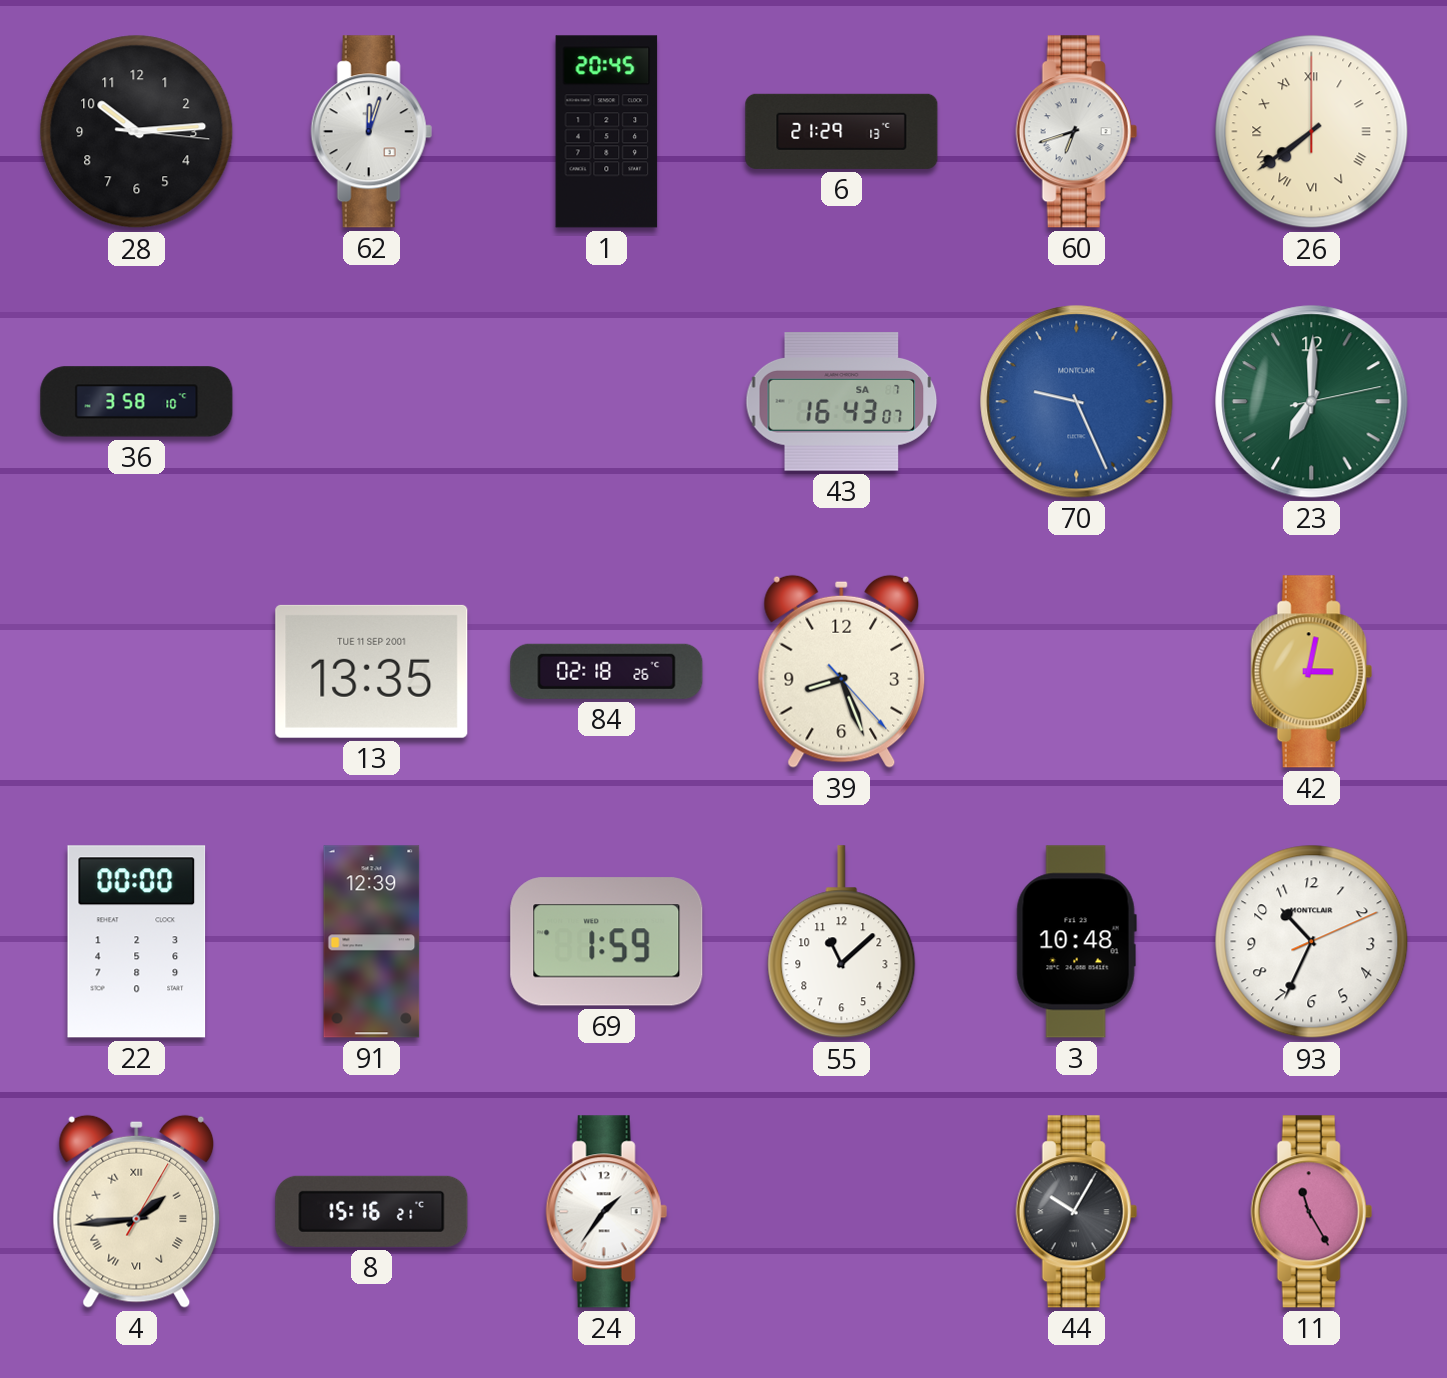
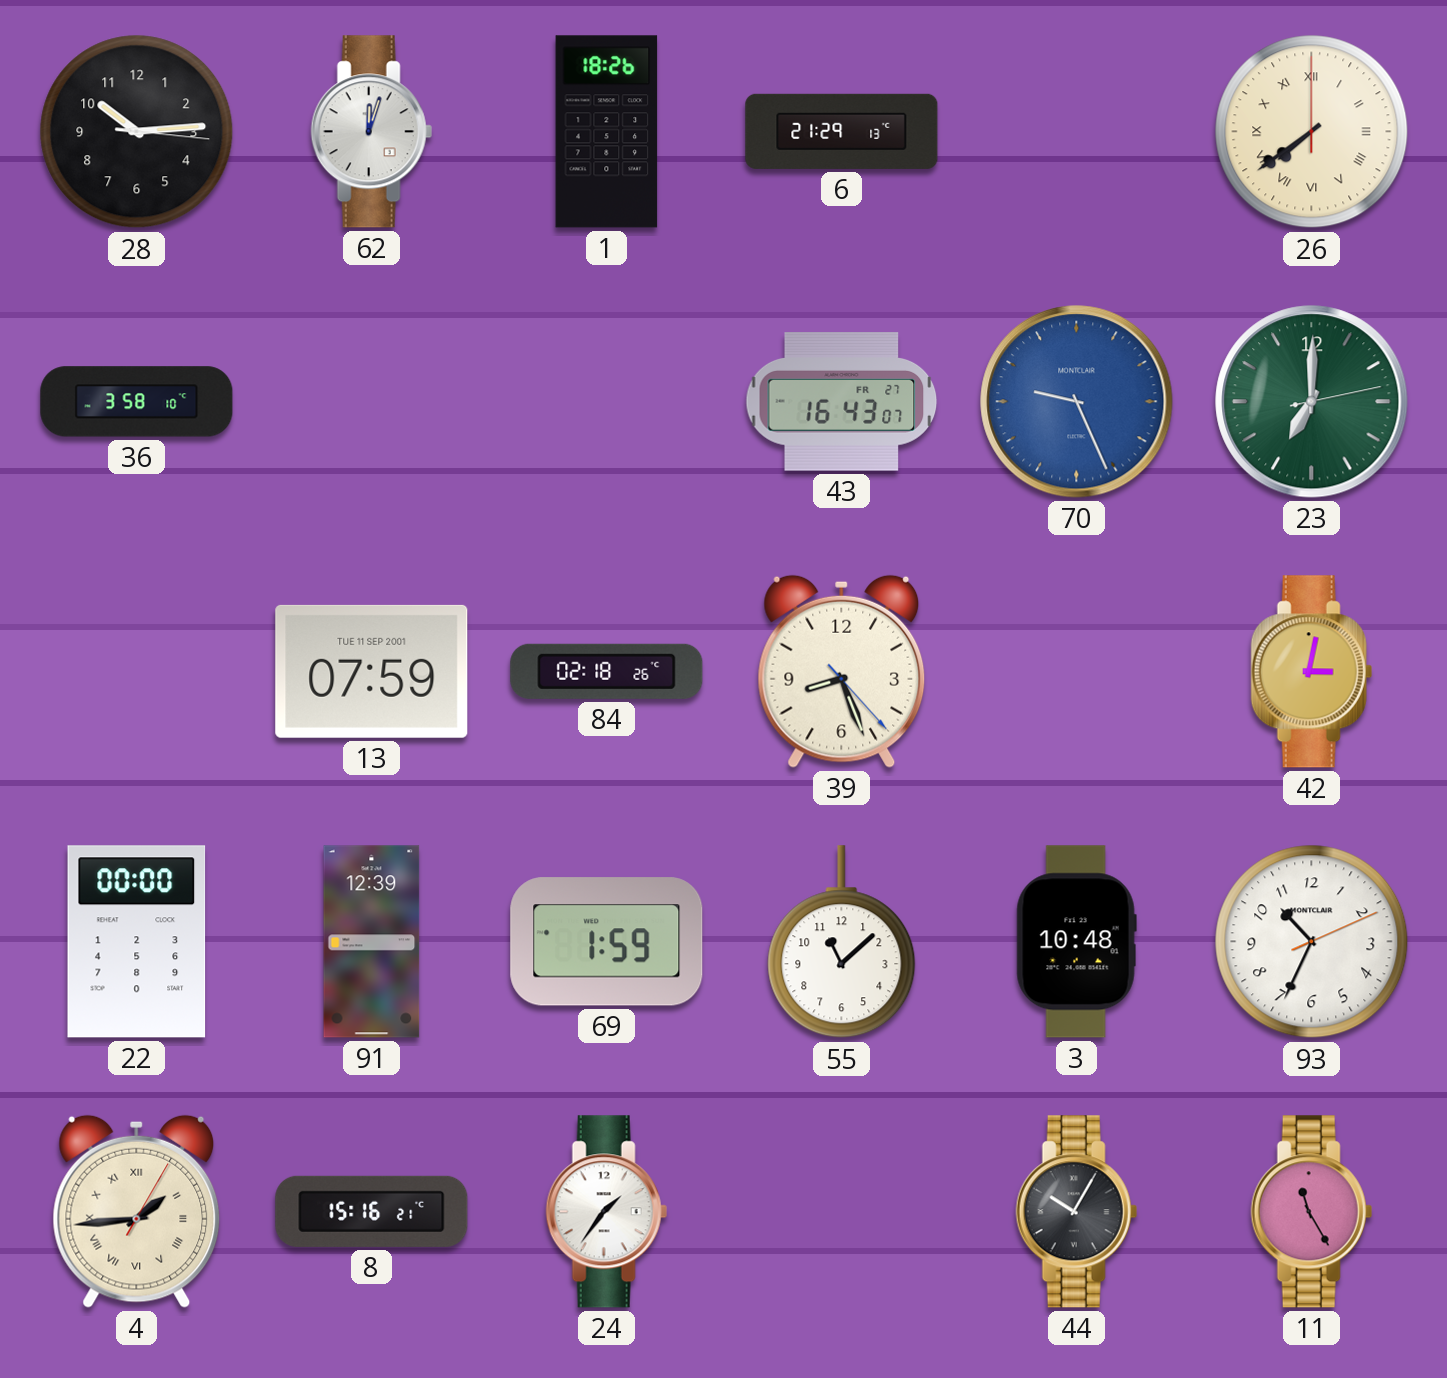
1: 20:45 -> 18:26
60: 6:42 -> none
43 date: SA 7 -> FR 27
13: 13:35 -> 07:59
